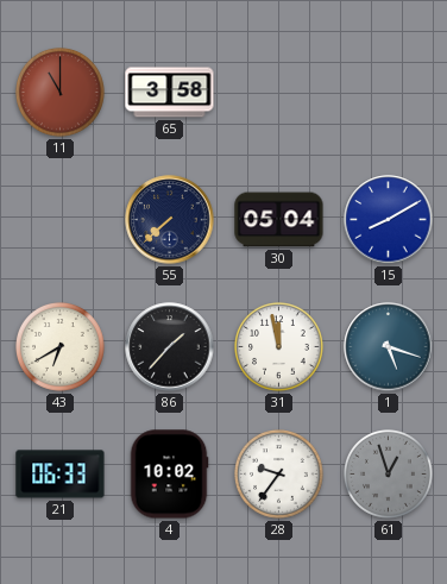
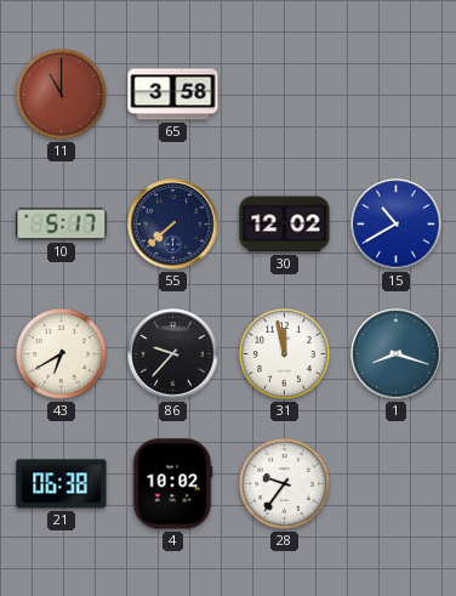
10: none -> 5:17
30: 05:04 -> 12:02
15: 8:10 -> 10:40
86: 1:37 -> 9:37
1: 5:18 -> 8:18
21: 06:33 -> 06:38
61: 12:57 -> none
